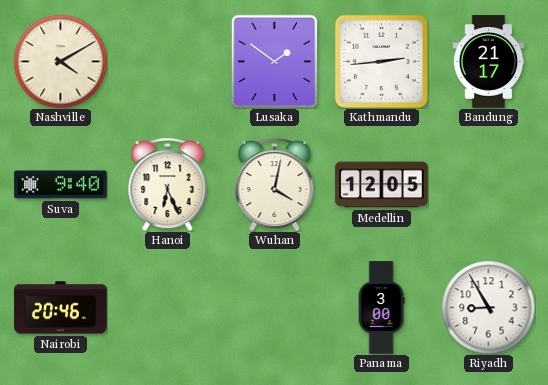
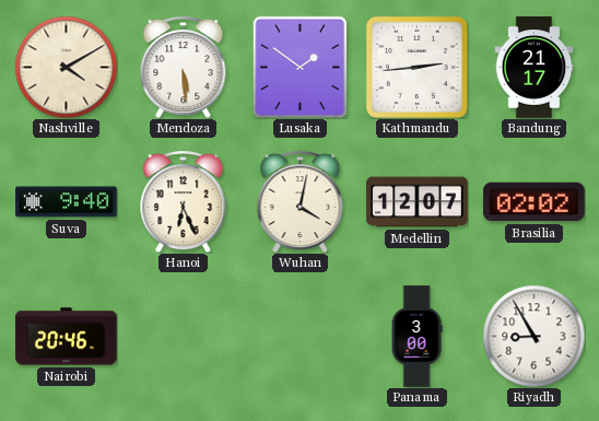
Mendoza: none -> 5:29
Medellin: 12:05 -> 12:07
Brasilia: none -> 02:02
